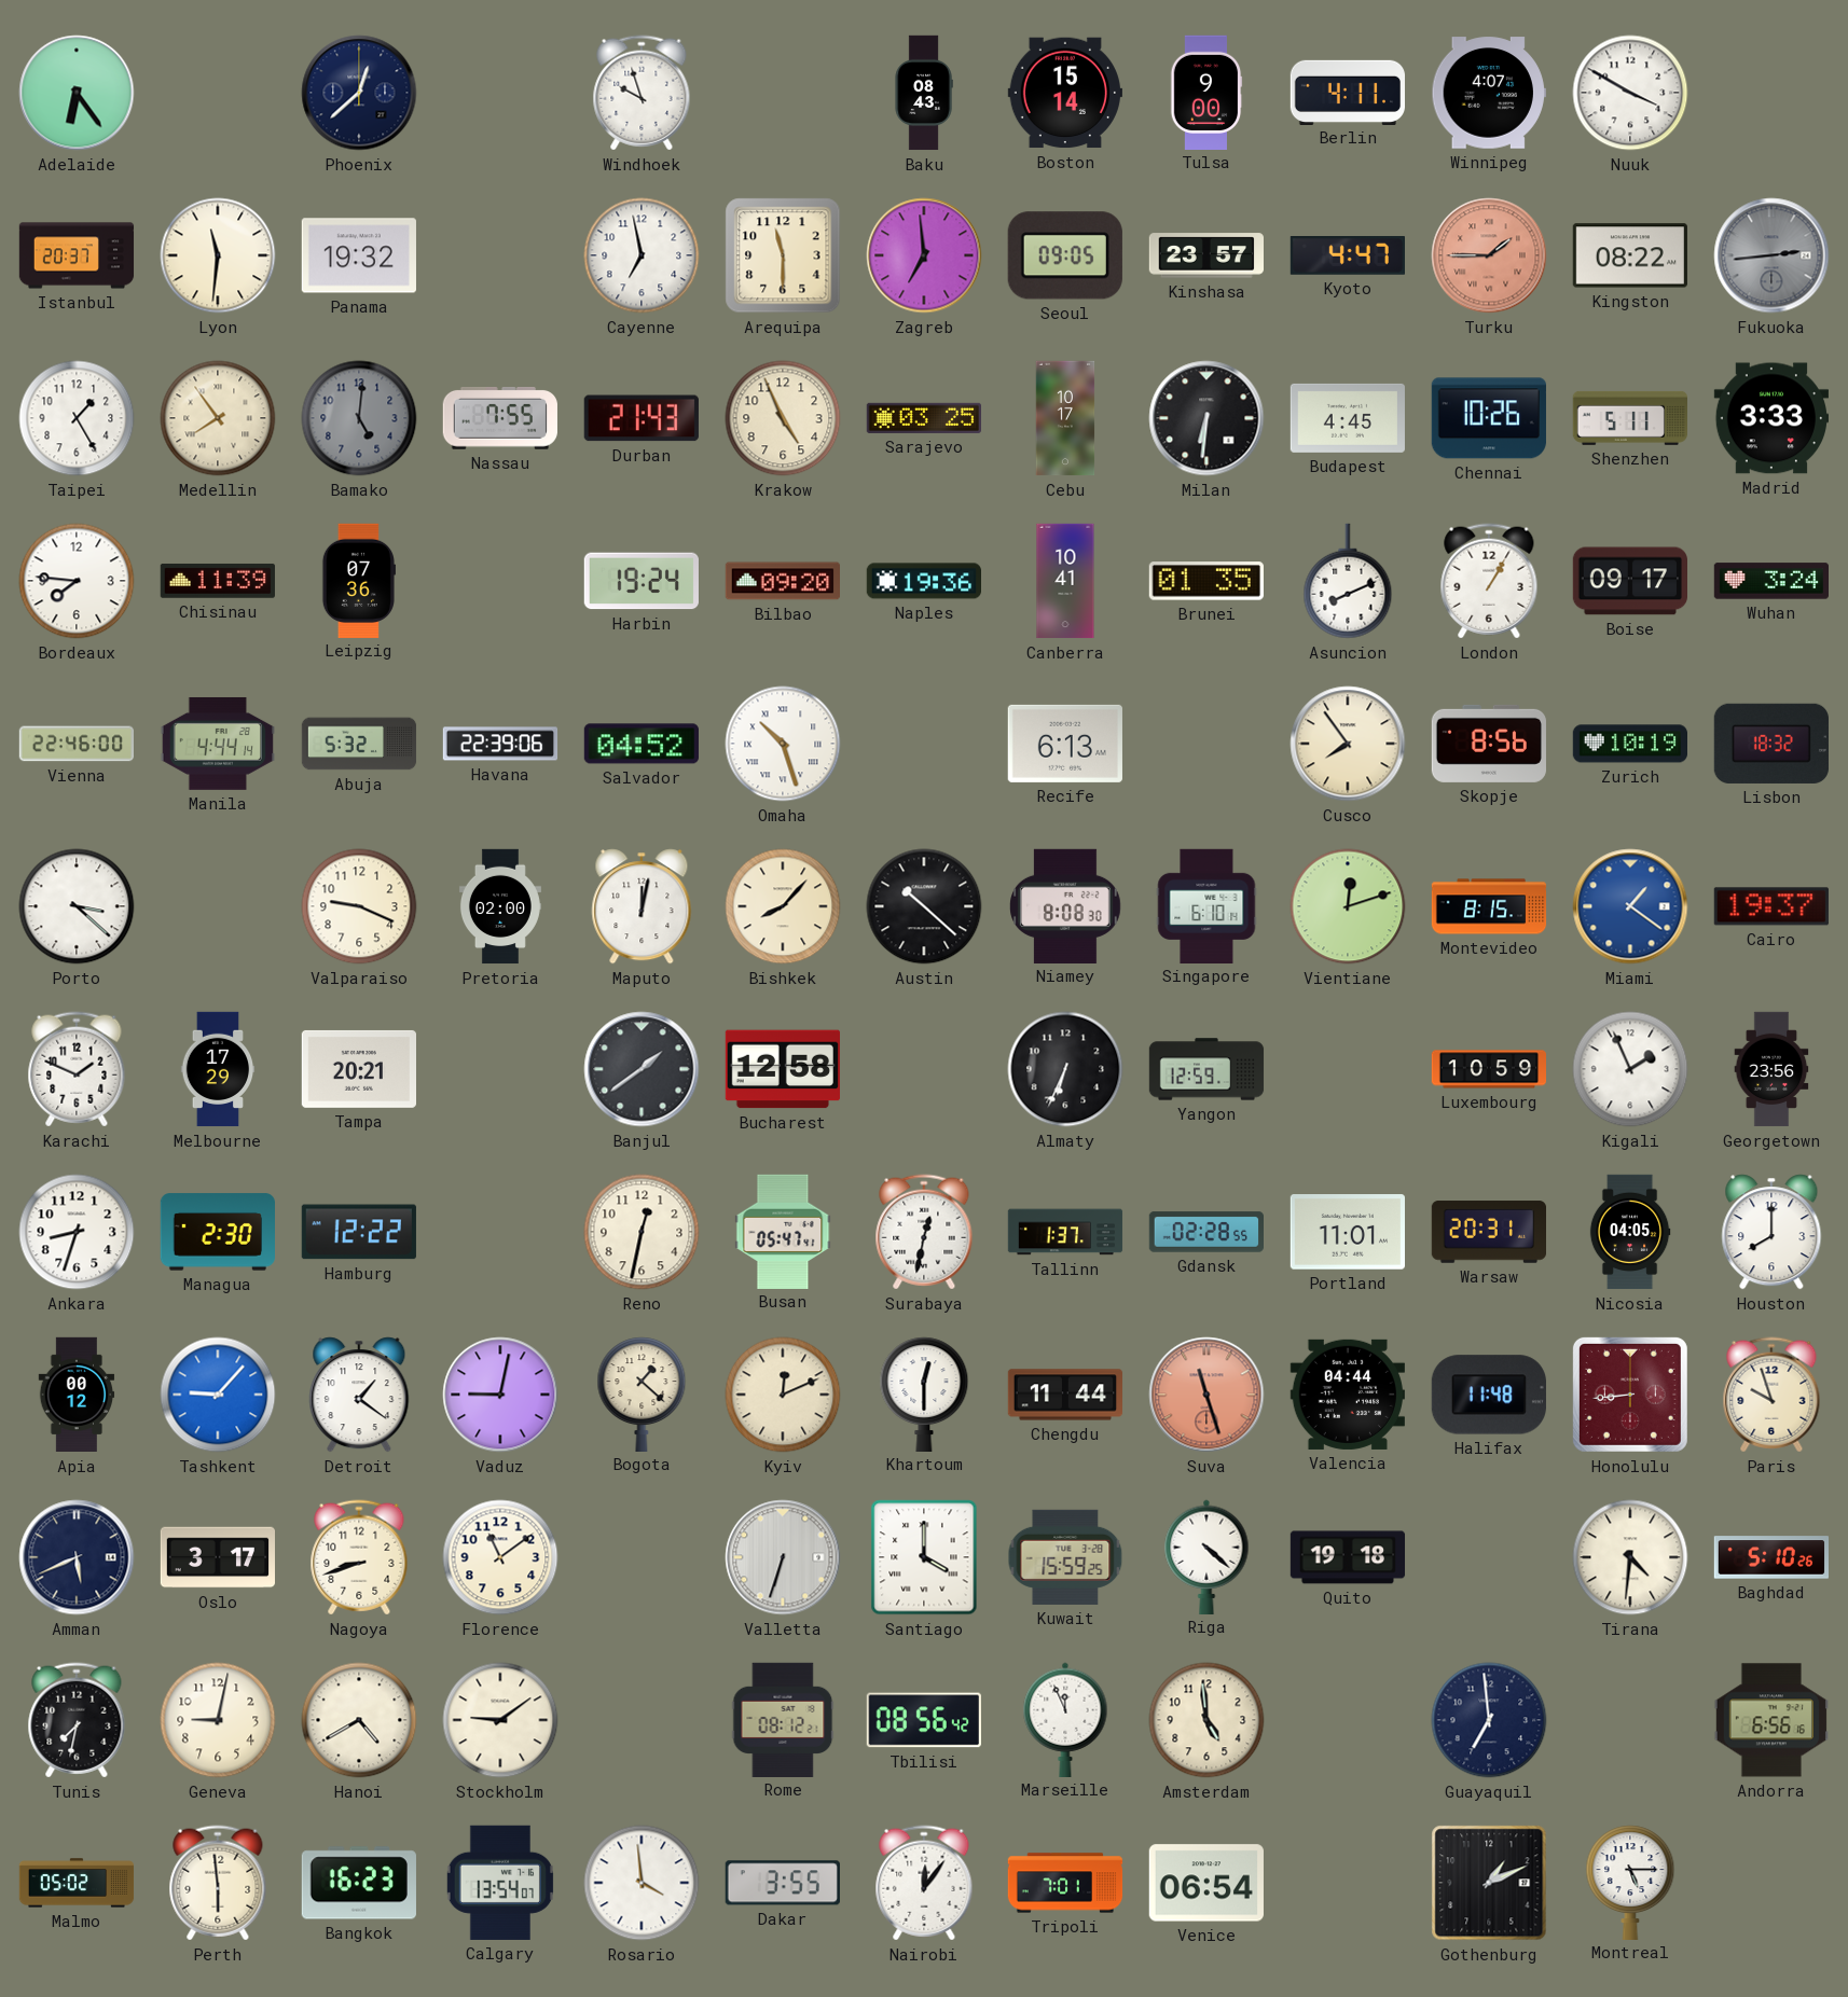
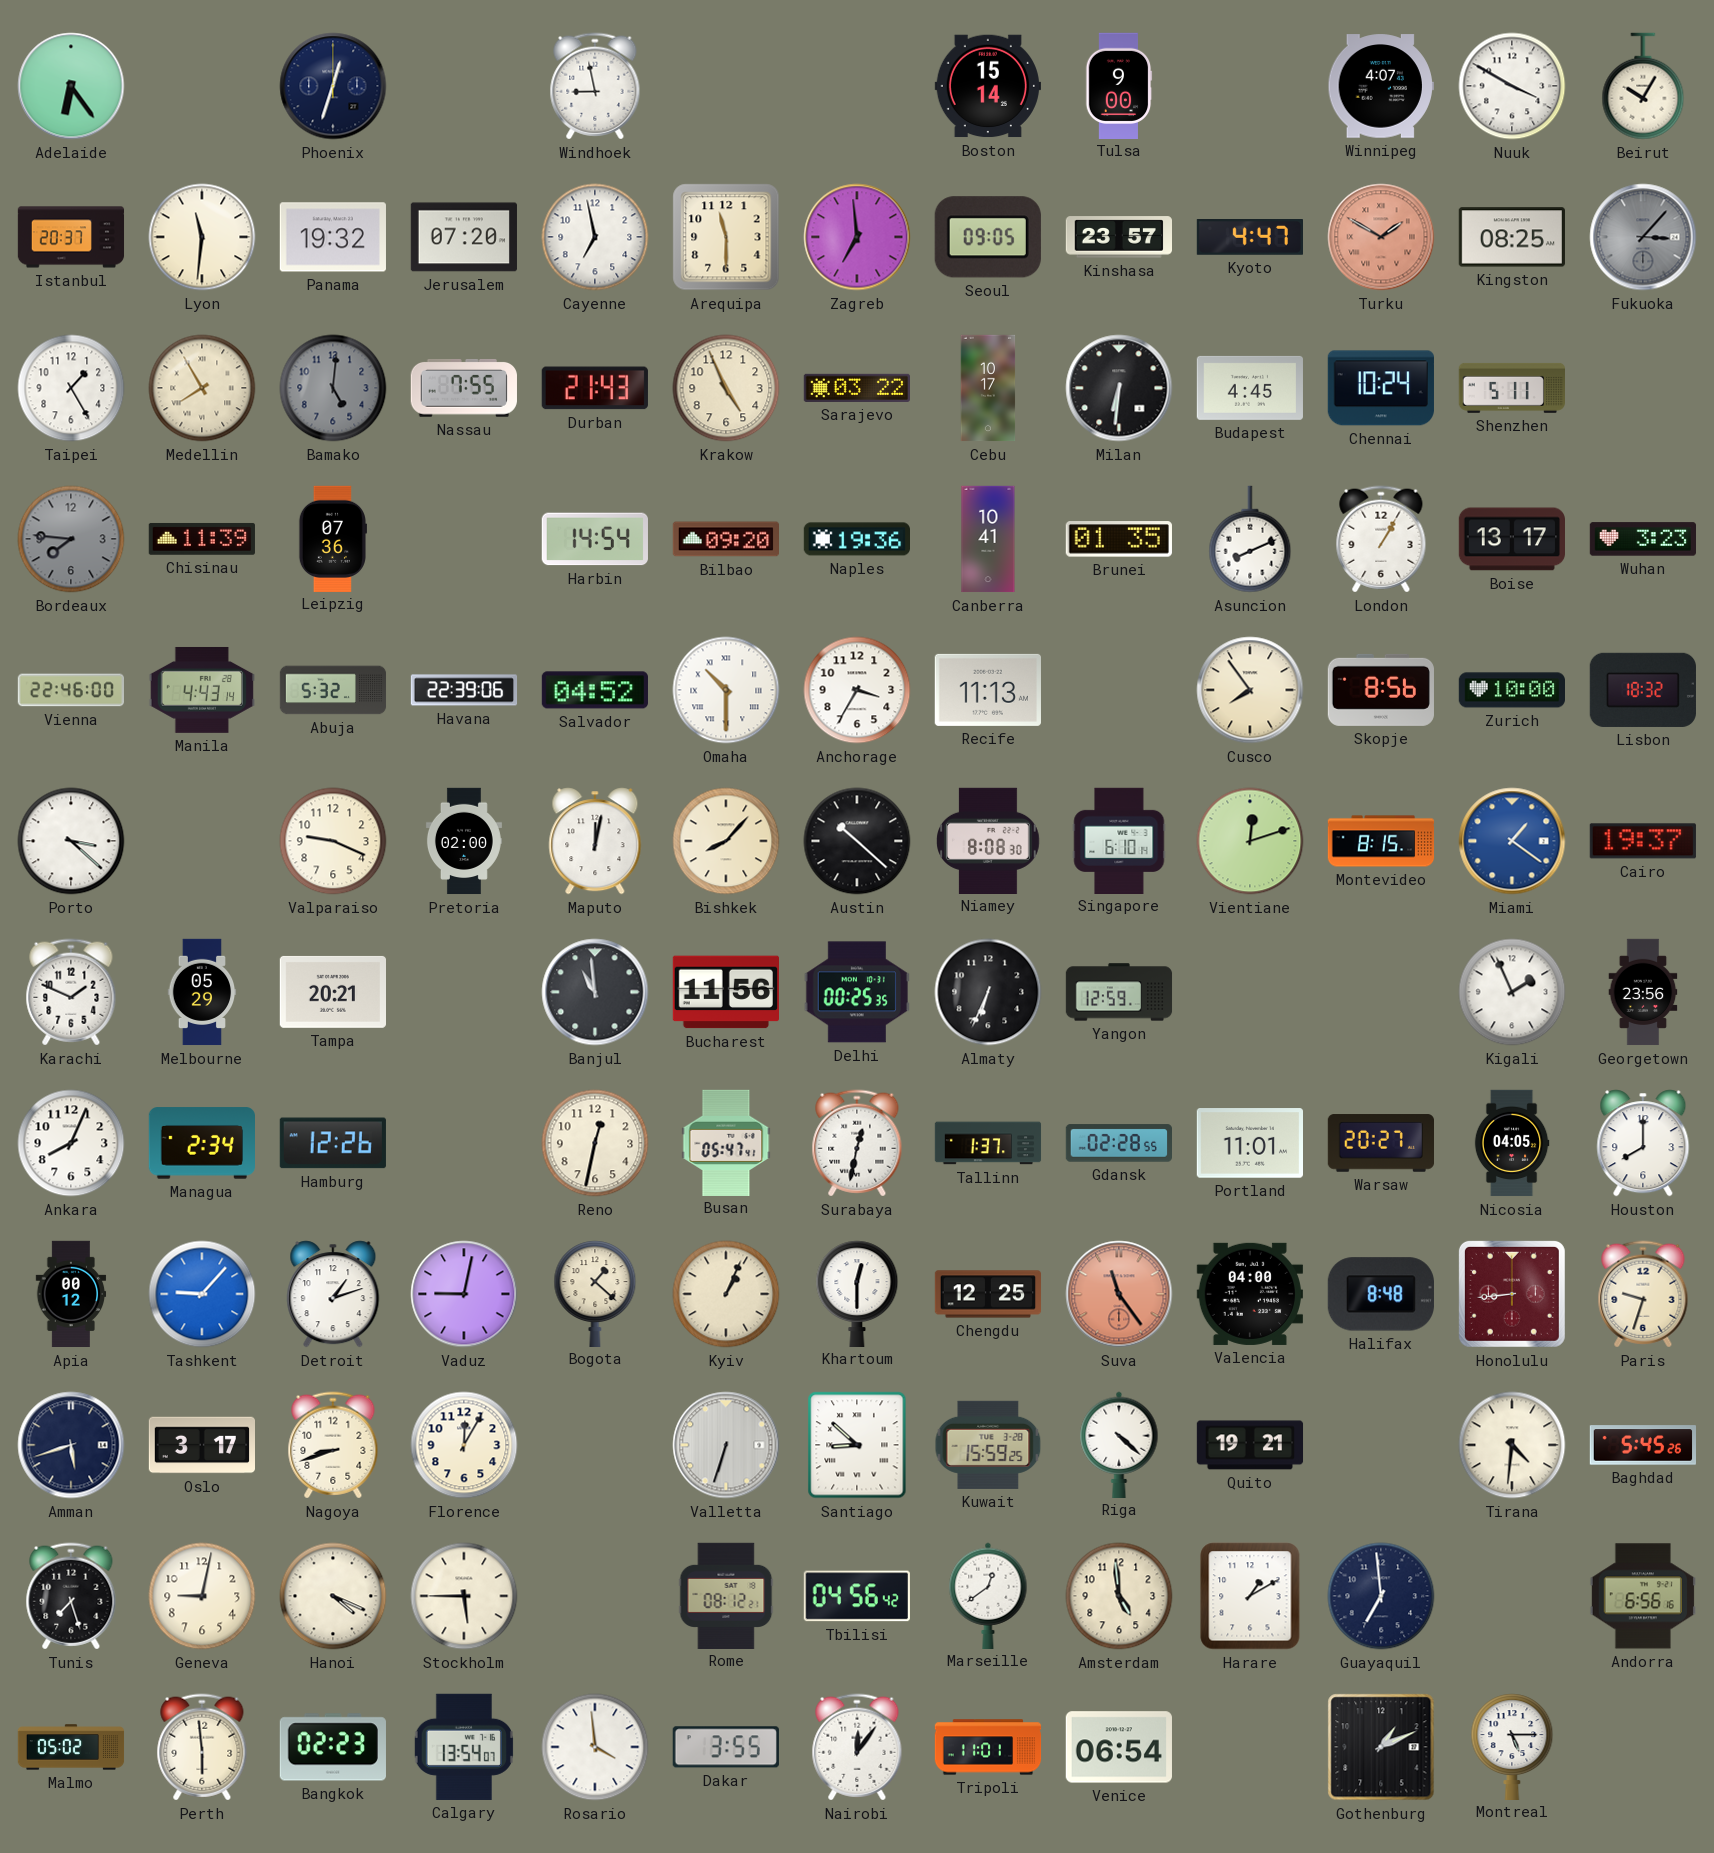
Phoenix: 12:38 -> 12:33
Windhoek: 9:57 -> 8:58
Baku: 08:43 -> none
Berlin: 4:11 -> none
Beirut: none -> 10:05
Jerusalem: none -> 07:20
Turku: 1:45 -> 1:50
Kingston: 08:22 -> 08:25
Fukuoka: 2:44 -> 3:07
Medellin: 7:54 -> 7:55
Sarajevo: 03:25 -> 03:22
Chennai: 10:26 -> 10:24
Madrid: 3:33 -> none
Bordeaux dial: white -> grey
Harbin: 19:24 -> 14:54
Boise: 09:17 -> 13:17
Wuhan: 3:24 -> 3:23
Manila: 4:44 -> 4:43
Omaha: 10:27 -> 10:30
Anchorage: none -> 3:35
Recife: 6:13 -> 11:13
Zurich: 10:19 -> 10:00
Melbourne: 17:29 -> 05:29
Banjul: 1:39 -> 10:59
Bucharest: 12:58 -> 11:56
Delhi: none -> 00:25
Luxembourg: 10:59 -> none
Ankara: 8:33 -> 8:04
Managua: 2:30 -> 2:34
Hamburg: 12:22 -> 12:26
Warsaw: 20:31 -> 20:27
Detroit: 1:21 -> 1:12
Kyiv: 12:11 -> 1:04
Chengdu: 11:44 -> 12:25
Suva: 11:27 -> 11:24
Valencia: 04:44 -> 04:00
Halifax: 11:48 -> 8:48
Paris: 9:57 -> 9:33
Amman: 5:41 -> 5:42
Florence: 11:09 -> 12:05
Santiago: 4:00 -> 8:52
Quito: 19:18 -> 19:21
Baghdad: 5:10 -> 5:45
Tunis: 7:32 -> 7:27
Hanoi: 4:40 -> 4:19
Stockholm: 9:09 -> 5:45
Tbilisi: 08:56 -> 04:56
Marseille: 11:56 -> 12:39
Harare: none -> 1:10
Bangkok: 16:23 -> 02:23
Tripoli: 7:01 -> 11:01
